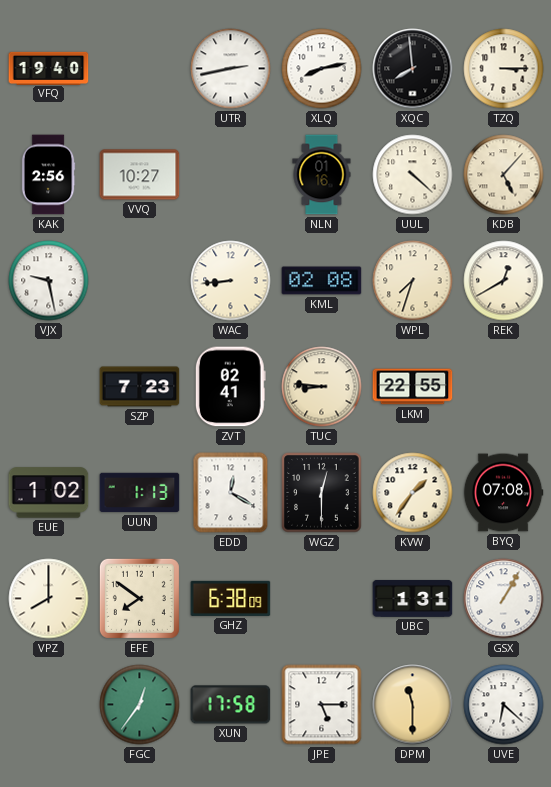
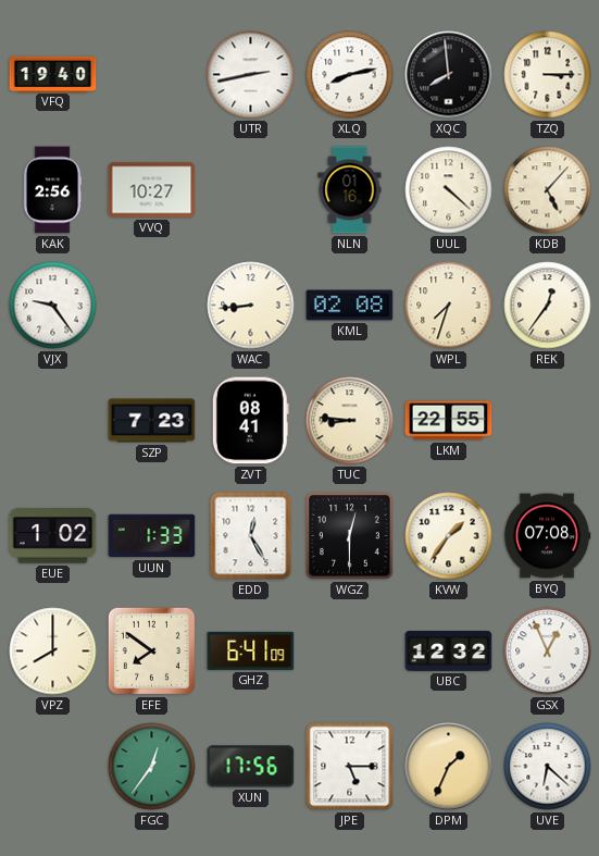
VJX: 9:28 -> 9:24
REK: 12:40 -> 12:36
ZVT: 02:41 -> 08:41
UUN: 1:13 -> 1:33
EDD: 12:20 -> 12:25
GHZ: 6:38 -> 6:41
UBC: 1:31 -> 12:32
GSX: 1:05 -> 12:56
XUN: 17:58 -> 17:56
DPM: 11:30 -> 1:34
